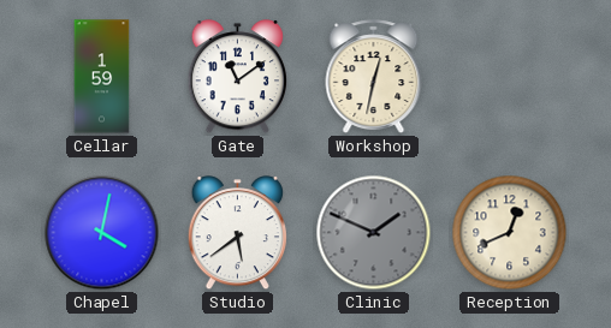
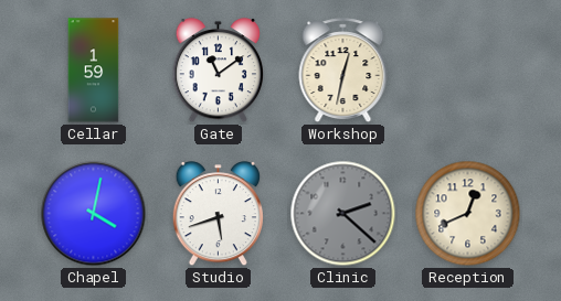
Studio: 5:39 -> 5:42
Clinic: 1:49 -> 2:22
